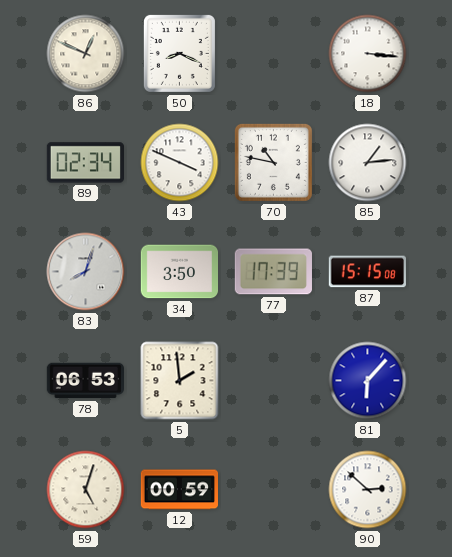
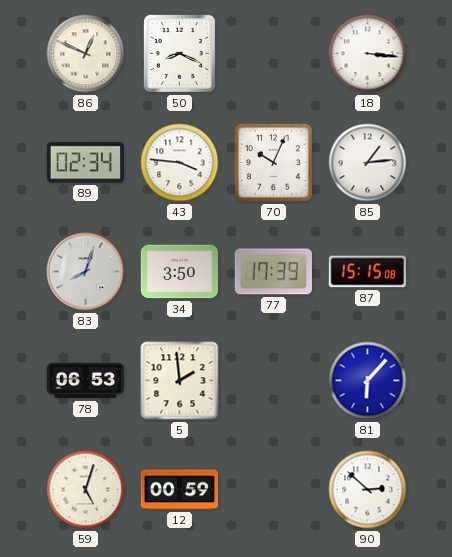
43: 3:49 -> 3:46
70: 10:47 -> 10:04
